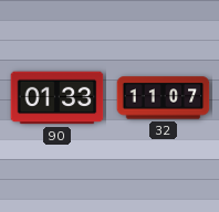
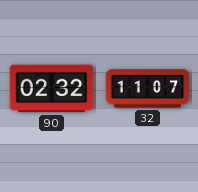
90: 01:33 -> 02:32
